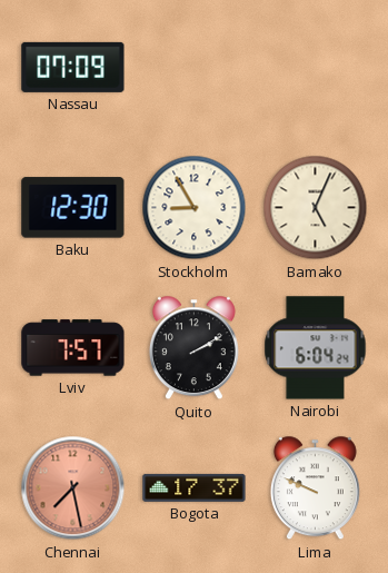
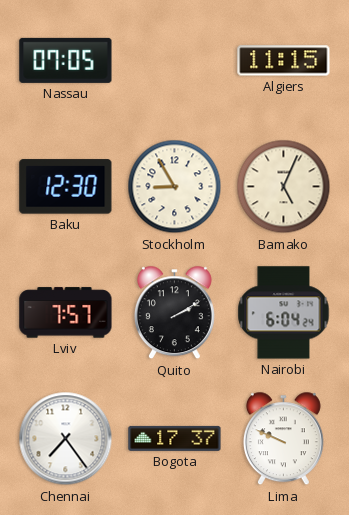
Nassau: 07:09 -> 07:05
Algiers: none -> 11:15
Chennai: 7:28 -> 7:24
Chennai dial: salmon -> white
